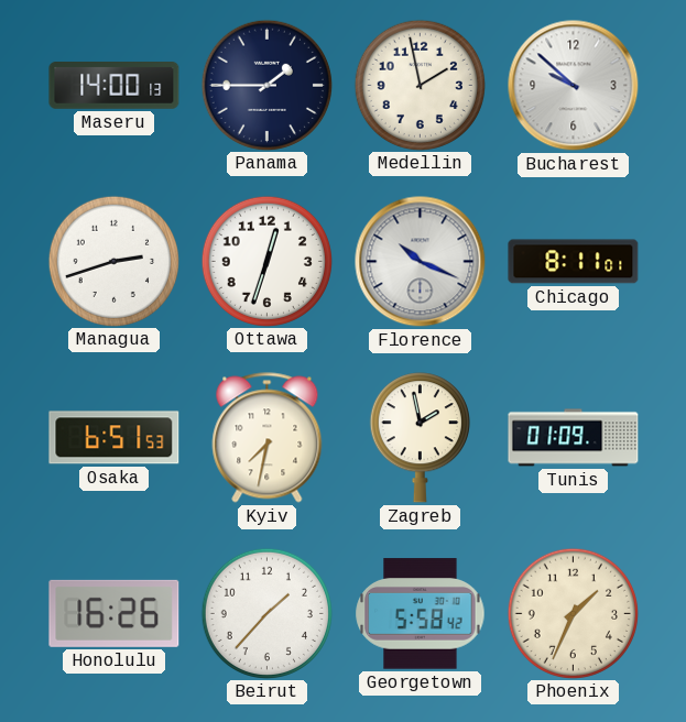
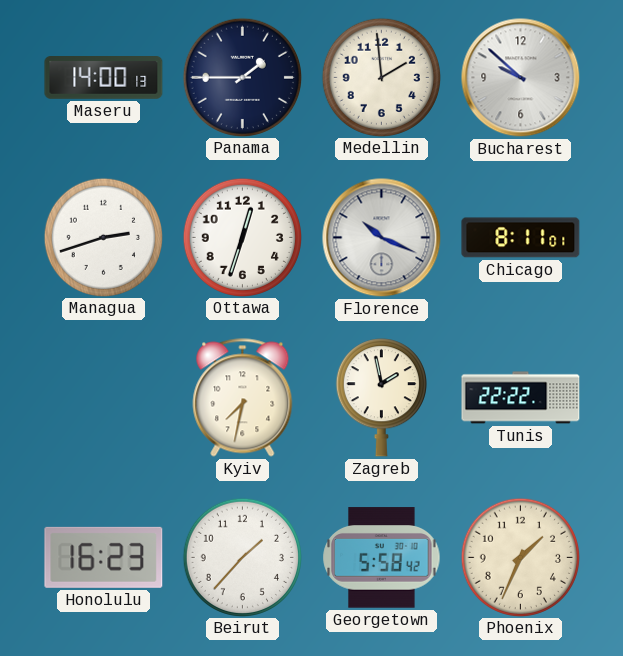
Medellin: 1:58 -> 1:59
Osaka: 6:51 -> none
Tunis: 01:09 -> 22:22
Honolulu: 16:26 -> 16:23
